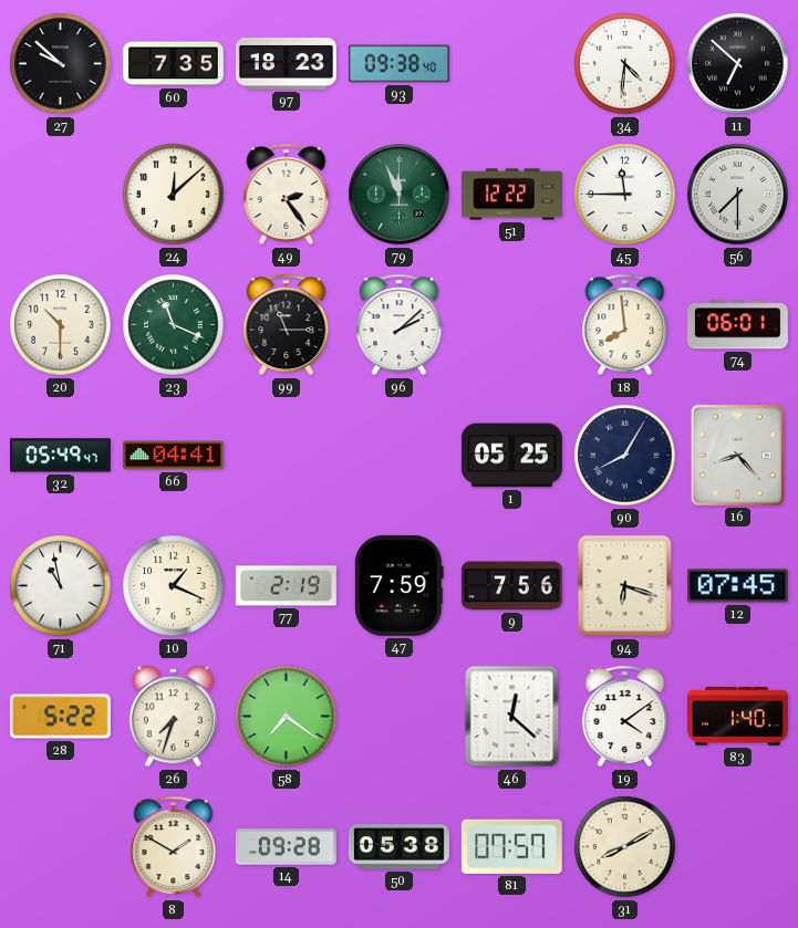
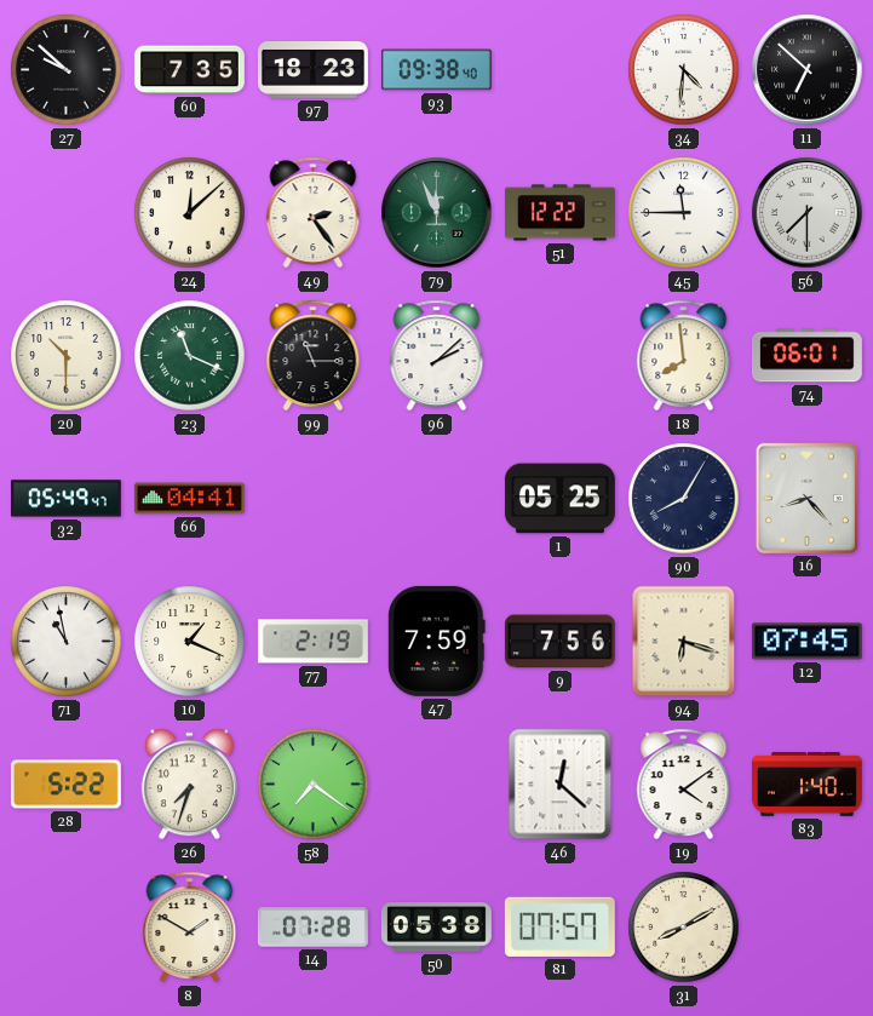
14: 09:28 -> 07:28
